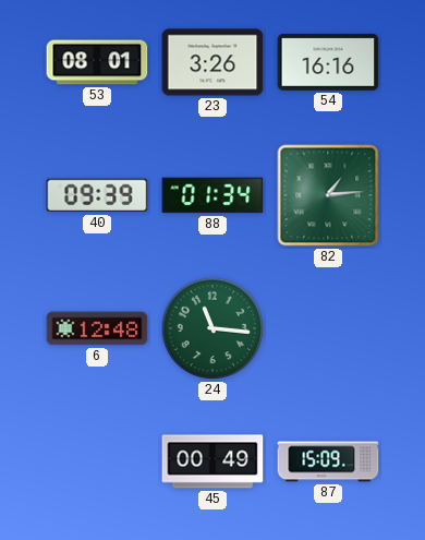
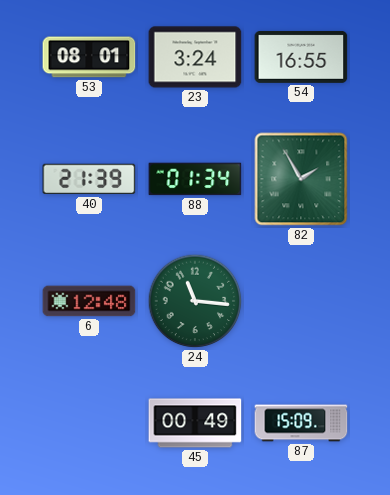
23: 3:26 -> 3:24
54: 16:16 -> 16:55
40: 09:39 -> 21:39
82: 1:14 -> 1:55
